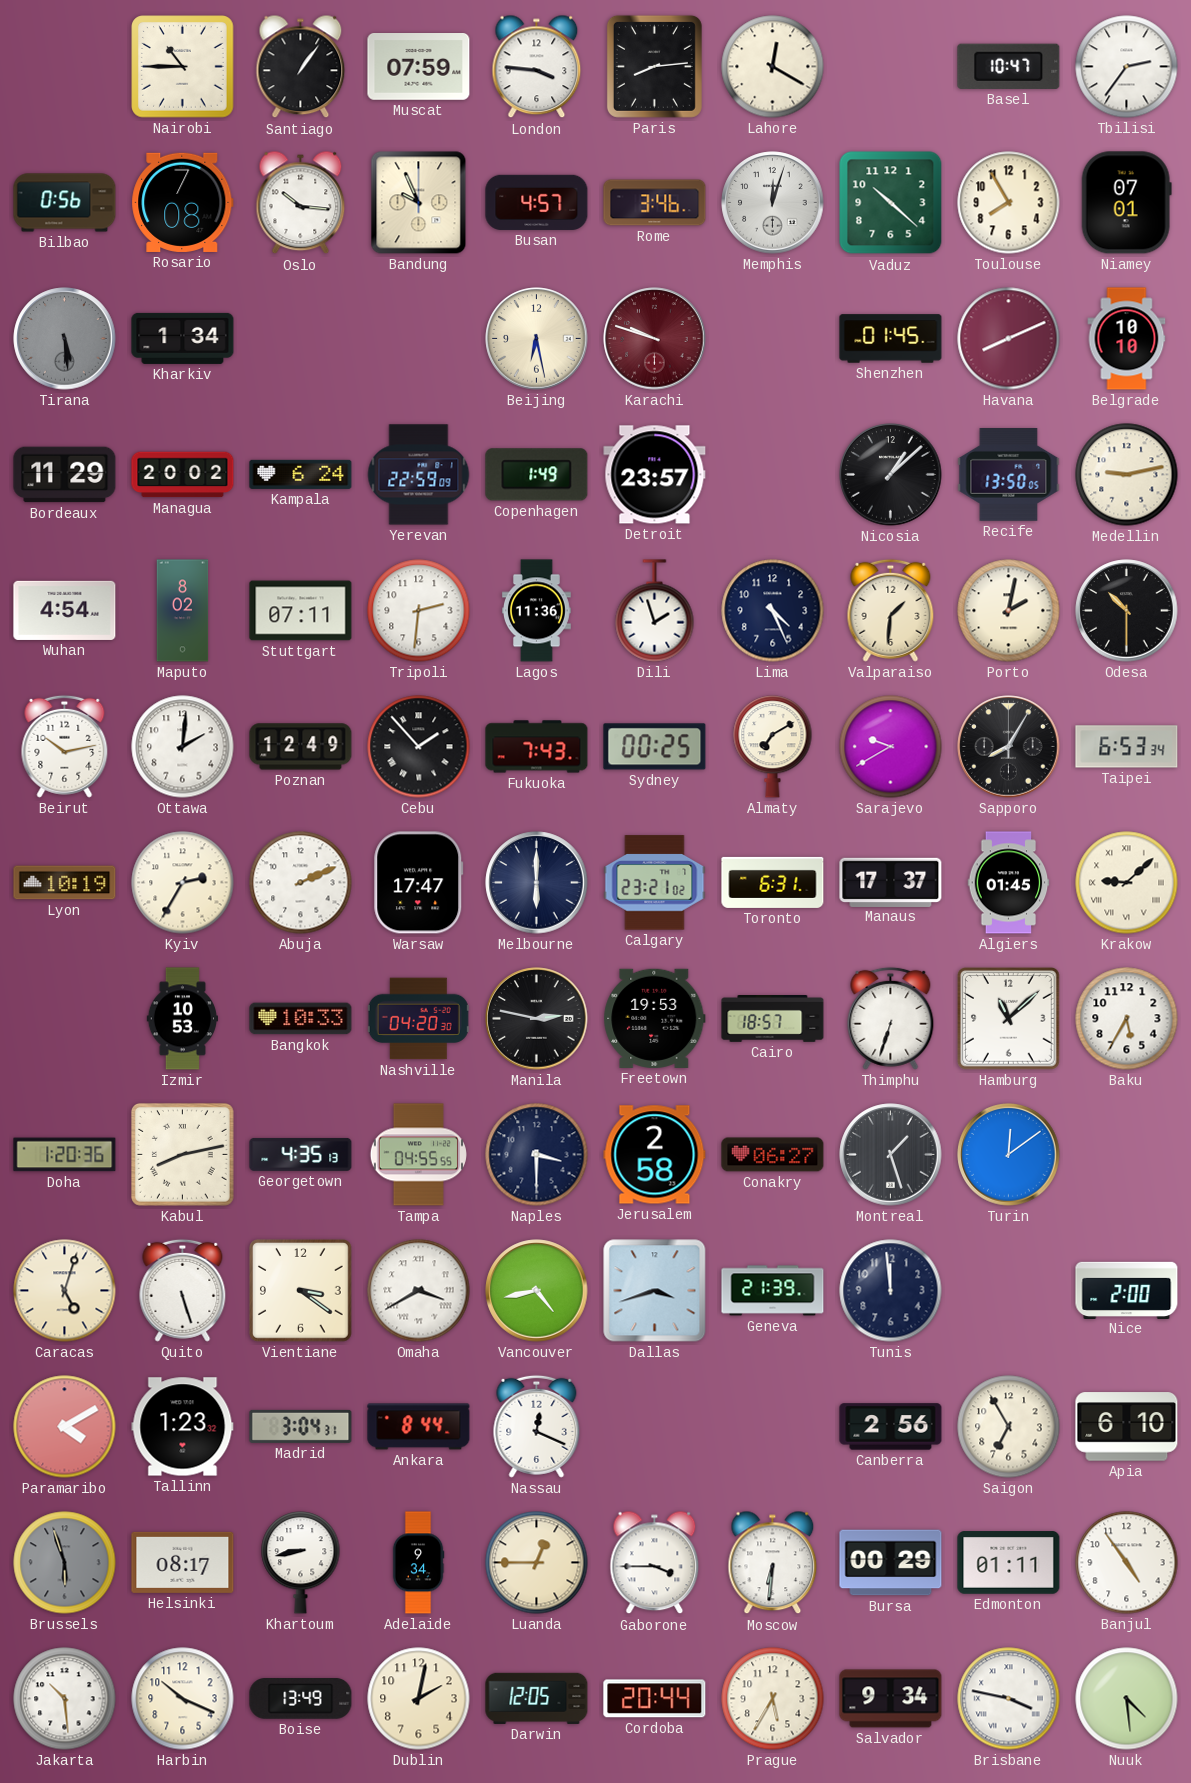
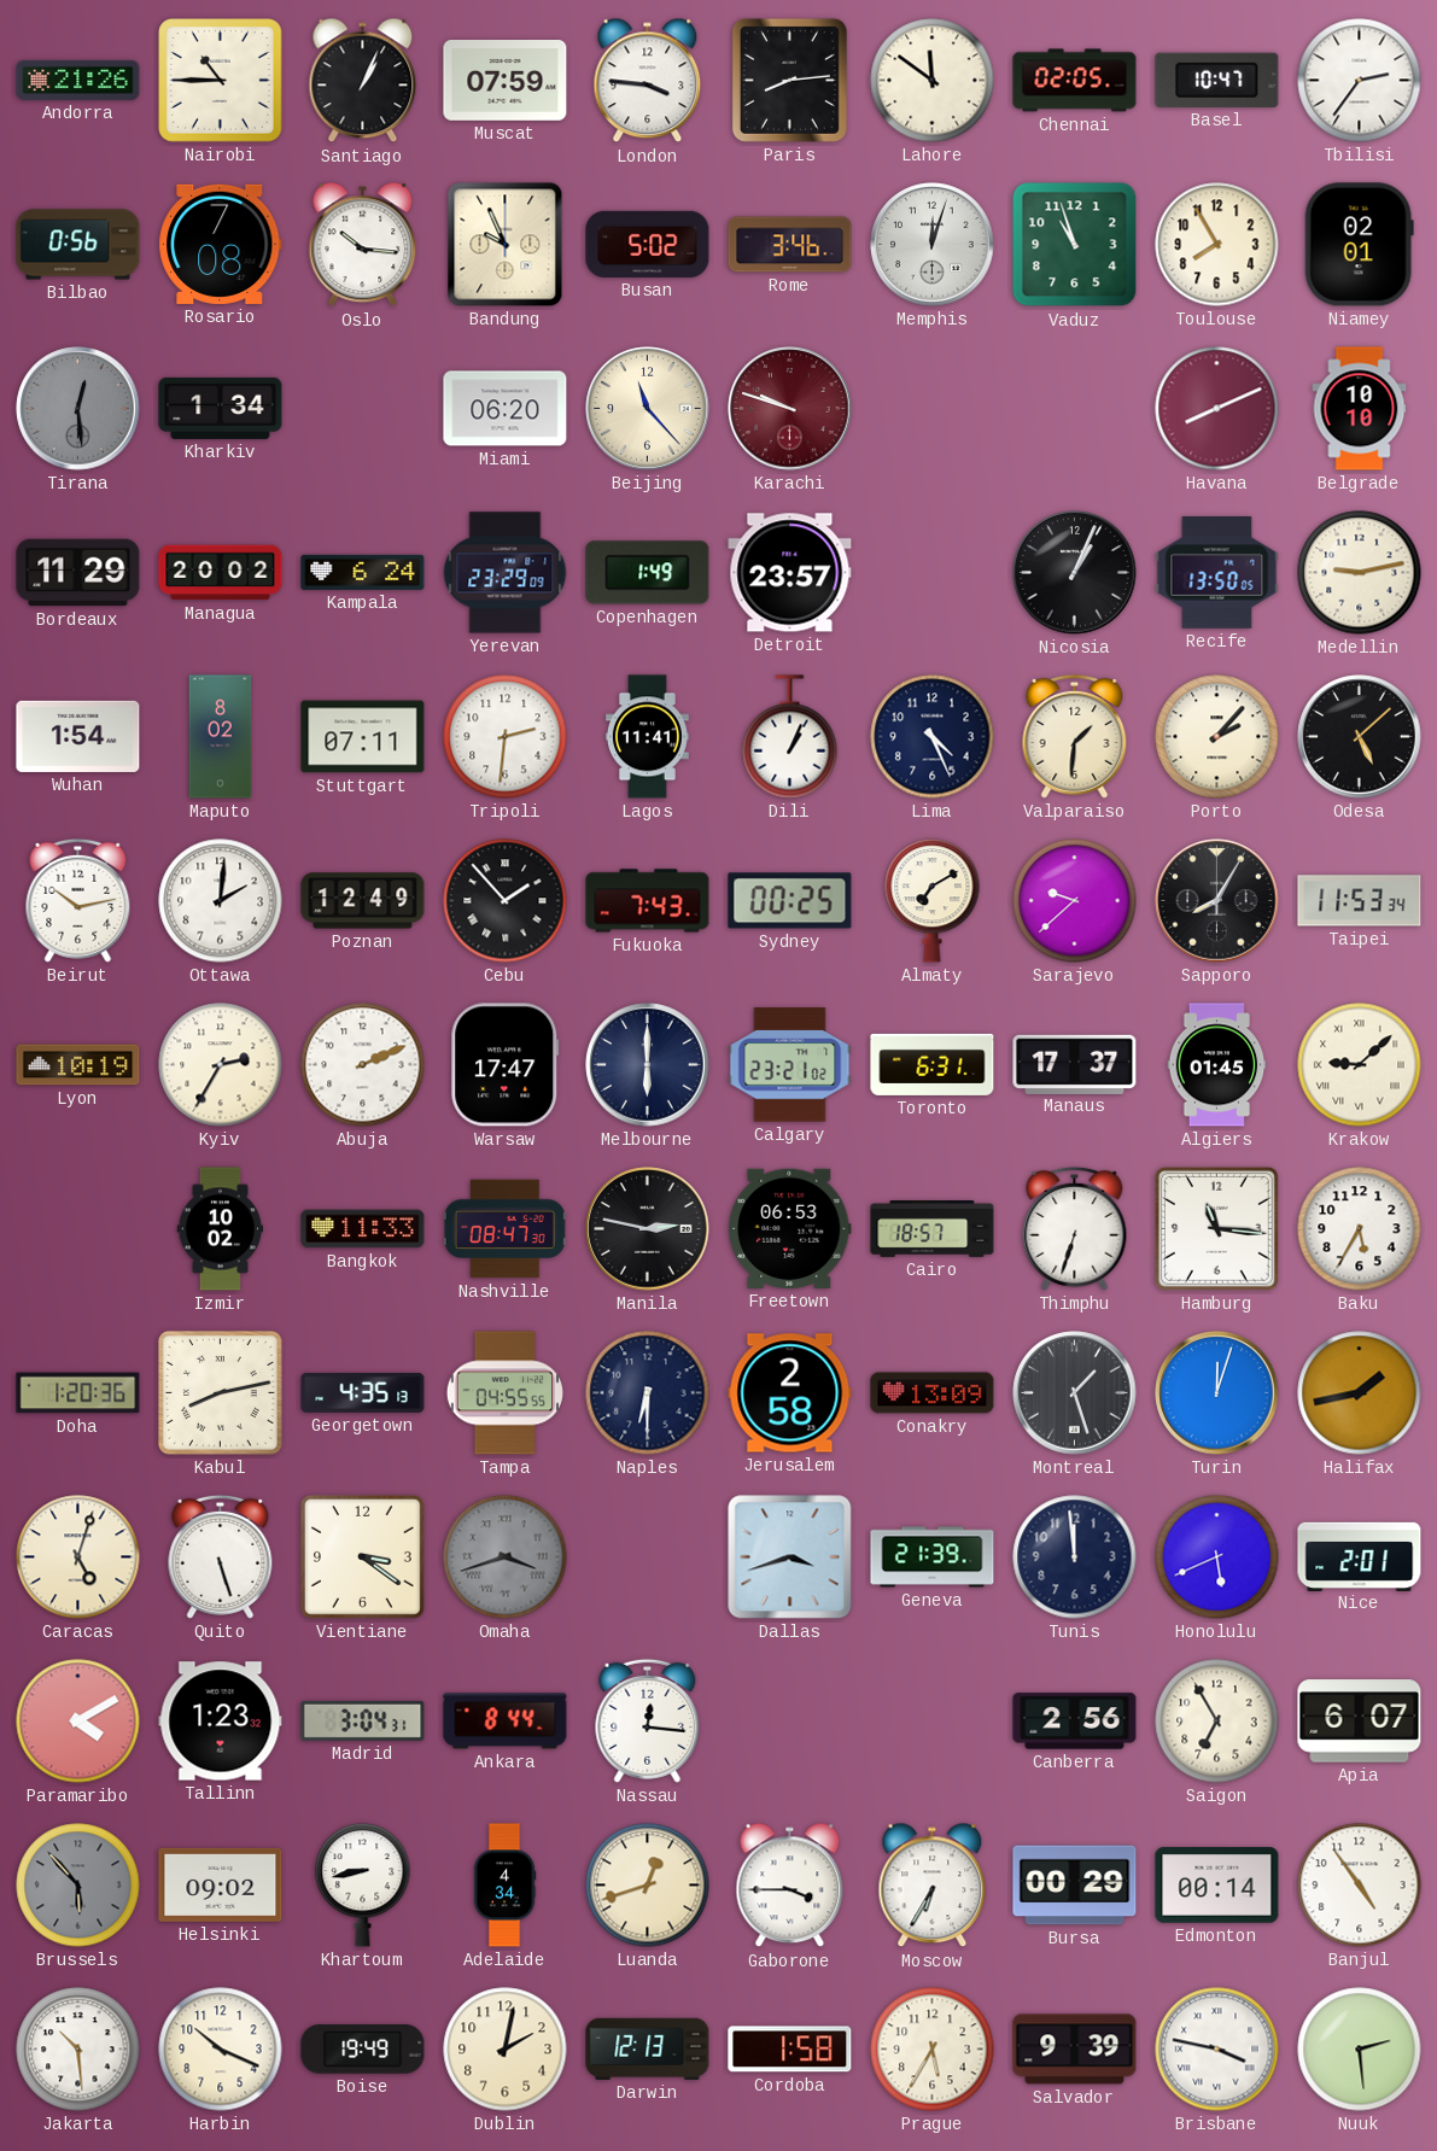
Andorra: none -> 21:26
Santiago: 1:06 -> 1:04
Lahore: 12:20 -> 11:51
Chennai: none -> 02:05
Busan: 4:57 -> 5:02
Vaduz: 10:22 -> 10:57
Niamey: 07:01 -> 02:01
Tirana: 5:29 -> 12:29
Miami: none -> 06:20
Beijing: 6:28 -> 11:23
Shenzhen: 01:45 -> none
Yerevan: 22:59 -> 23:29
Nicosia: 1:08 -> 1:04
Wuhan: 4:54 -> 1:54
Lagos: 11:36 -> 11:41
Dili: 1:57 -> 1:04
Porto: 2:02 -> 2:07
Odesa: 10:30 -> 5:08
Sarajevo: 9:40 -> 9:38
Taipei: 6:53 -> 11:53
Izmir: 10:53 -> 10:02
Bangkok: 10:33 -> 11:33
Nashville: 04:20 -> 08:47
Freetown: 19:53 -> 06:53
Hamburg: 11:08 -> 11:16
Naples: 3:30 -> 6:30
Conakry: 06:27 -> 13:09
Turin: 12:09 -> 12:03
Halifax: none -> 1:43
Omaha: 3:40 -> 3:42
Omaha dial: white -> grey
Vancouver: 4:43 -> none
Honolulu: none -> 5:41
Nice: 2:00 -> 2:01
Nassau: 12:19 -> 12:16
Apia: 6:10 -> 6:07
Brussels: 5:57 -> 5:53
Helsinki: 08:17 -> 09:02
Adelaide: 9:34 -> 4:34
Luanda: 12:45 -> 12:42
Moscow: 6:31 -> 6:35
Edmonton: 01:11 -> 00:14
Boise: 13:49 -> 19:49
Darwin: 12:05 -> 12:13
Cordoba: 20:44 -> 1:58
Salvador: 9:34 -> 9:39
Nuuk: 4:29 -> 2:29
